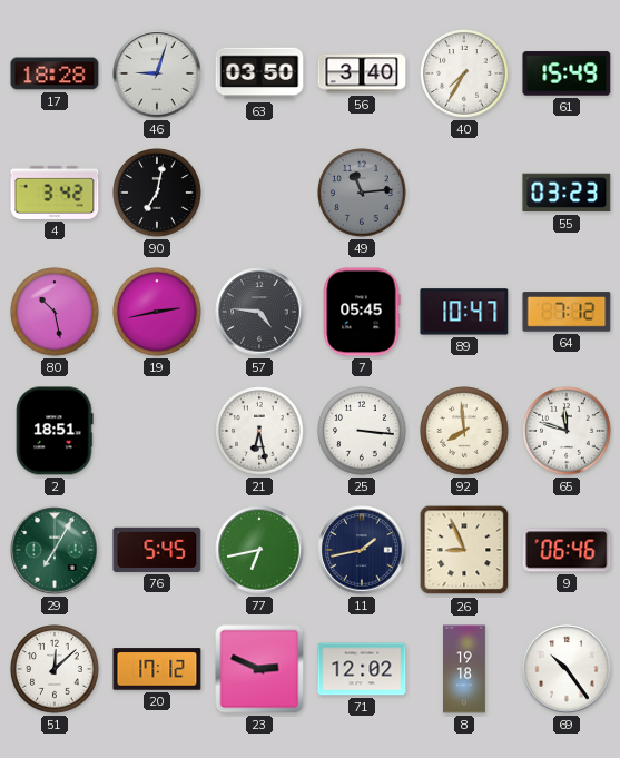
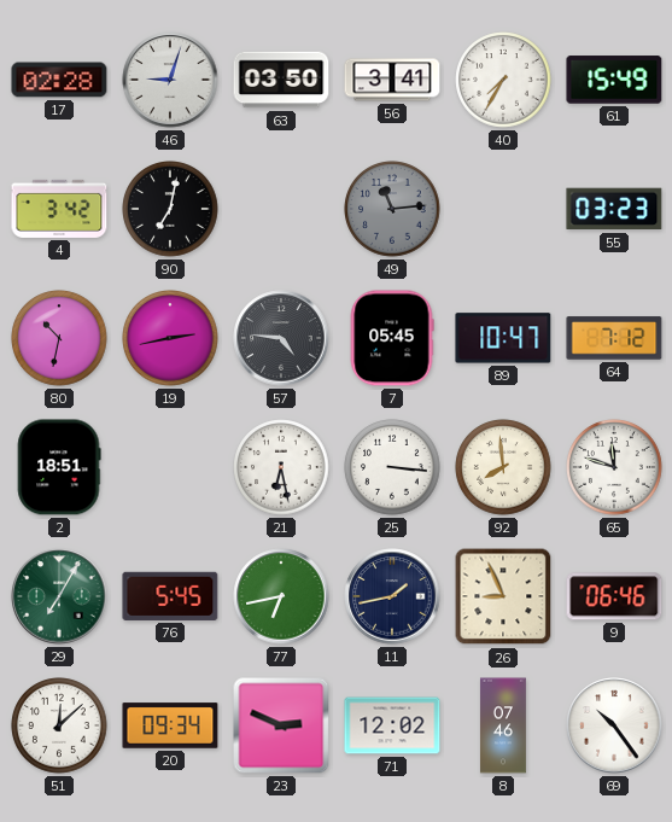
17: 18:28 -> 02:28
56: 3:40 -> 3:41
80: 10:28 -> 10:32
20: 17:12 -> 09:34
8: 19:18 -> 07:46
